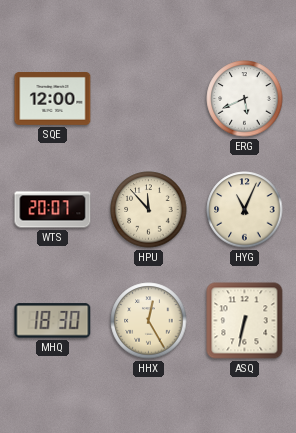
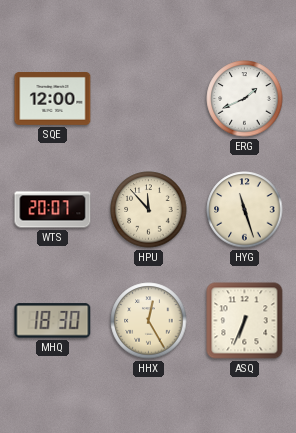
ERG: 5:41 -> 1:41
HYG: 11:04 -> 11:27
ASQ: 6:32 -> 6:34
